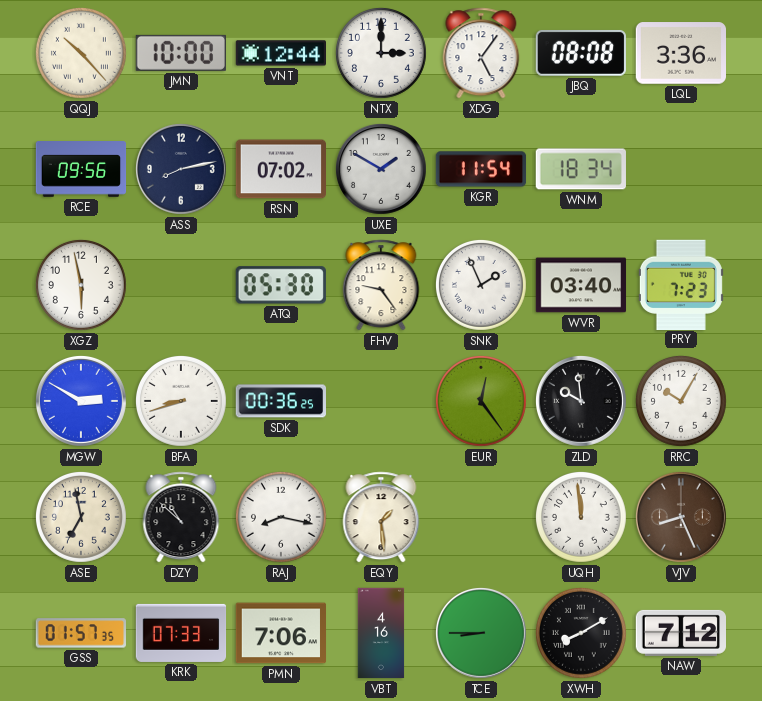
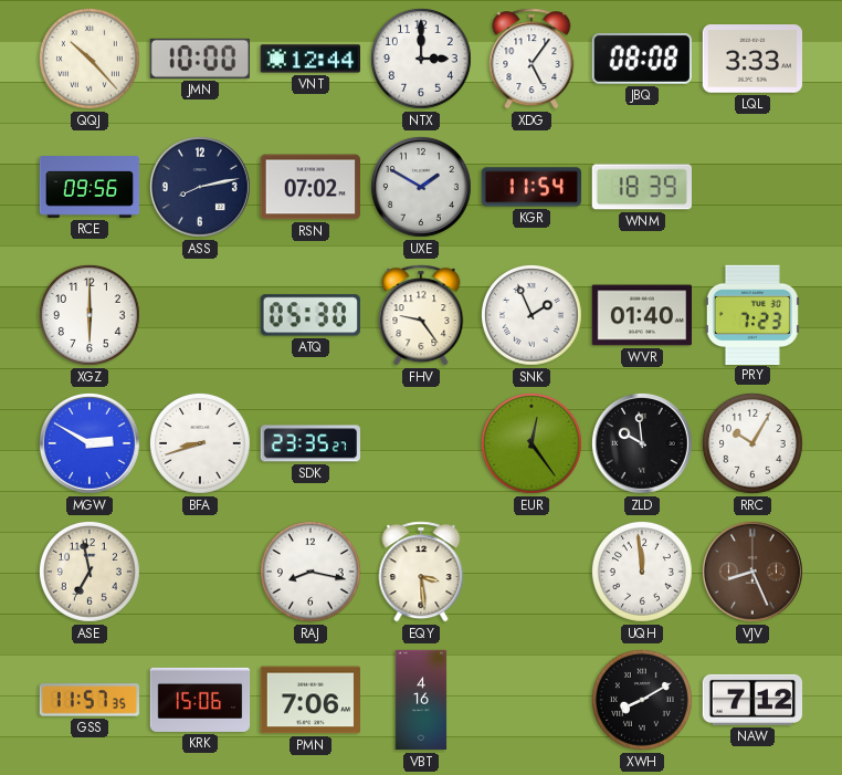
LQL: 3:36 -> 3:33
WNM: 18:34 -> 18:39
XGZ: 5:58 -> 6:00
WVR: 03:40 -> 01:40
SDK: 00:36 -> 23:35
DZY: 10:52 -> none
EQY: 1:29 -> 3:29
GSS: 01:57 -> 11:57
KRK: 07:33 -> 15:06
TCE: 8:45 -> none
